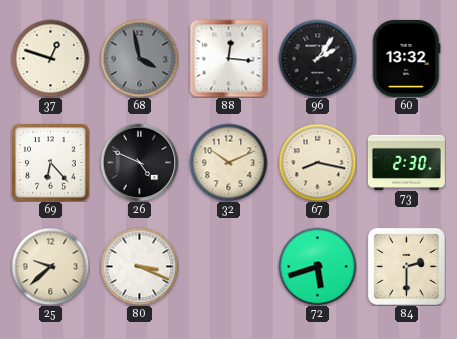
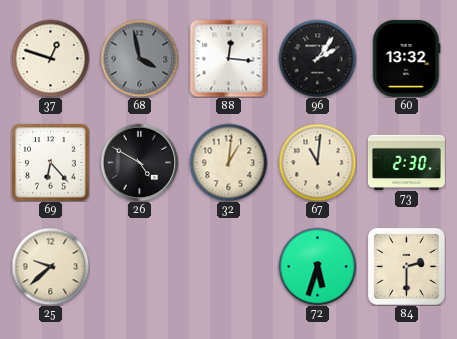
26: 4:49 -> 4:50
32: 10:11 -> 1:01
67: 8:17 -> 11:01
80: 3:19 -> none
72: 5:42 -> 5:33
